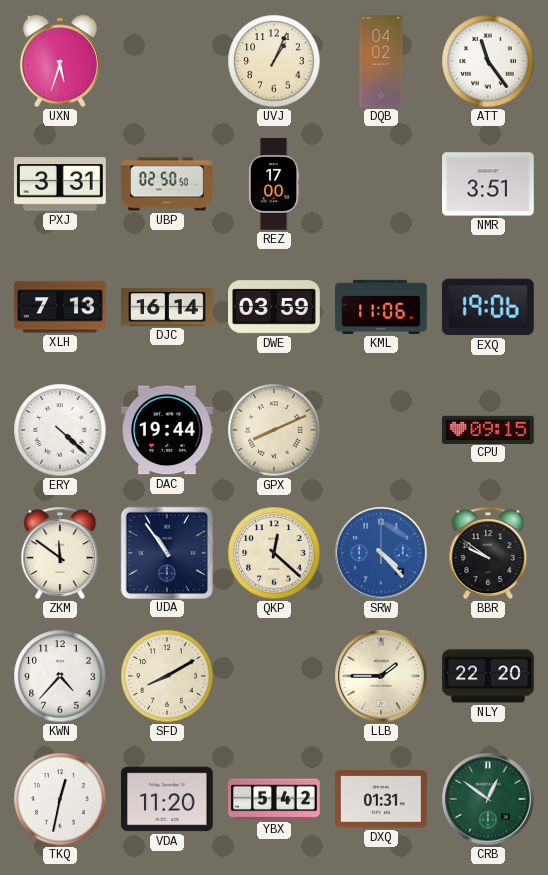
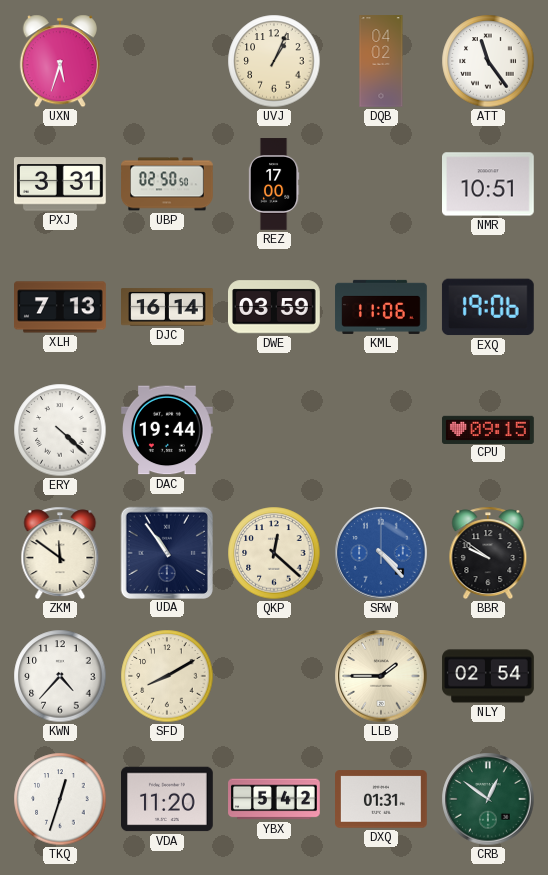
NMR: 3:51 -> 10:51
GPX: 8:11 -> none
NLY: 22:20 -> 02:54
TKQ: 12:32 -> 12:33
